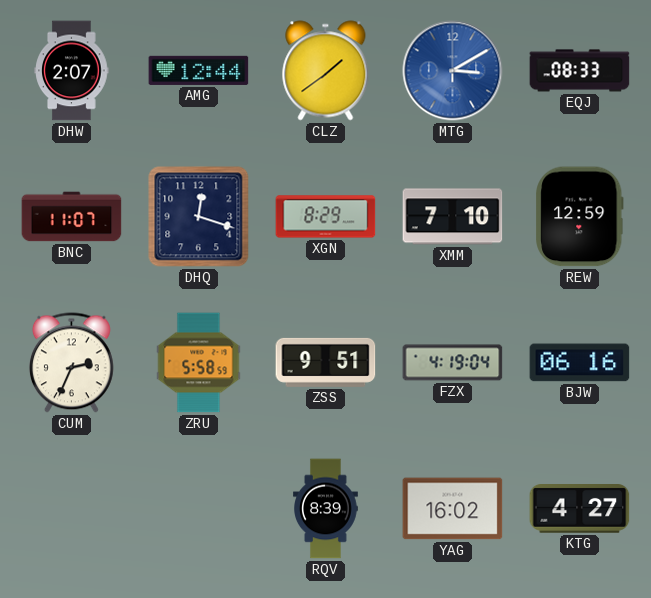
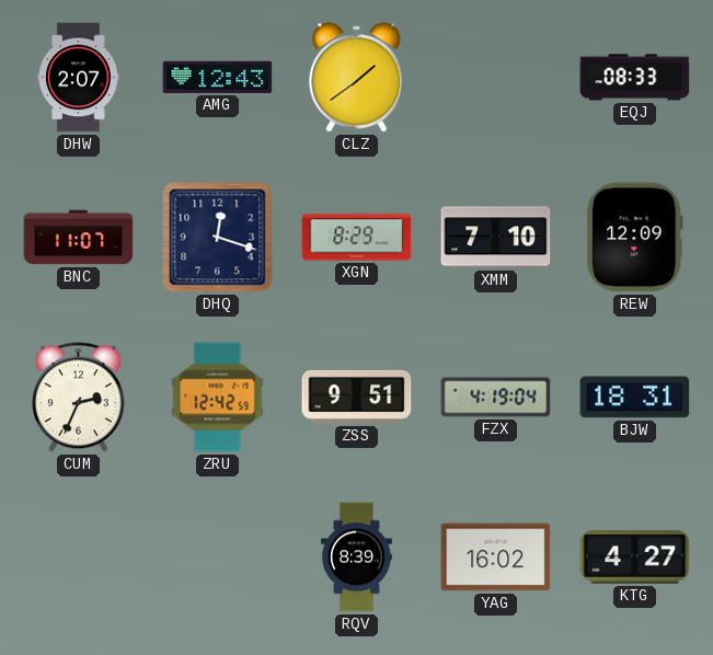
AMG: 12:44 -> 12:43
MTG: 3:10 -> none
REW: 12:59 -> 12:09
ZRU: 5:58 -> 12:42
BJW: 06:16 -> 18:31
